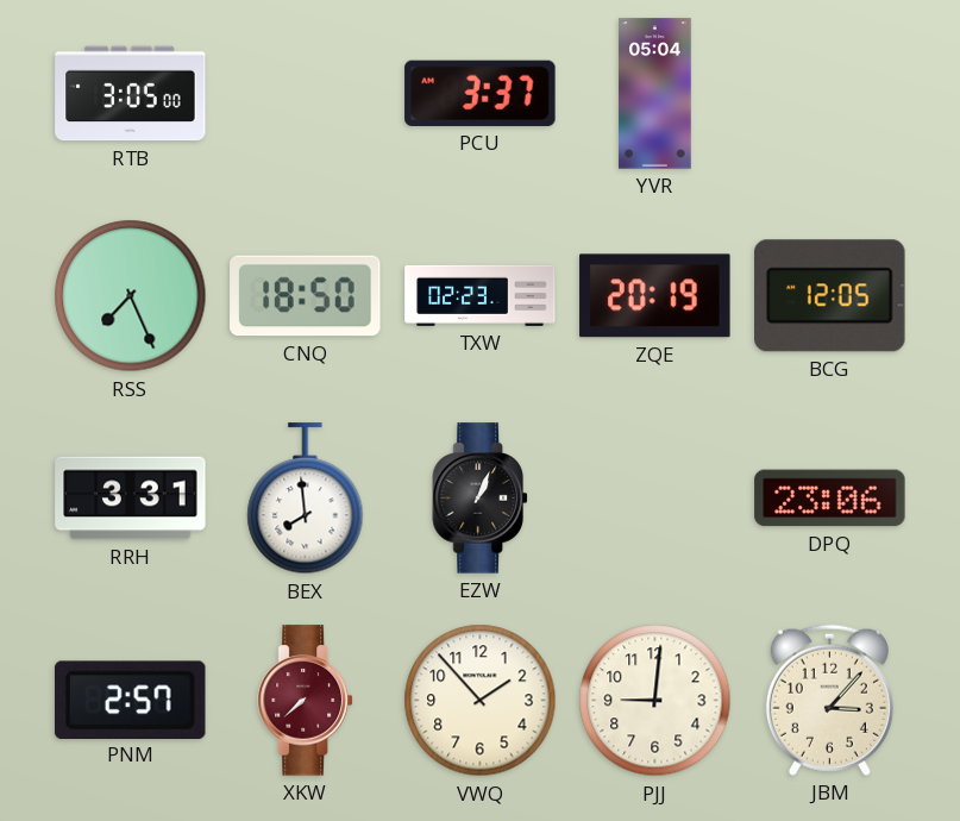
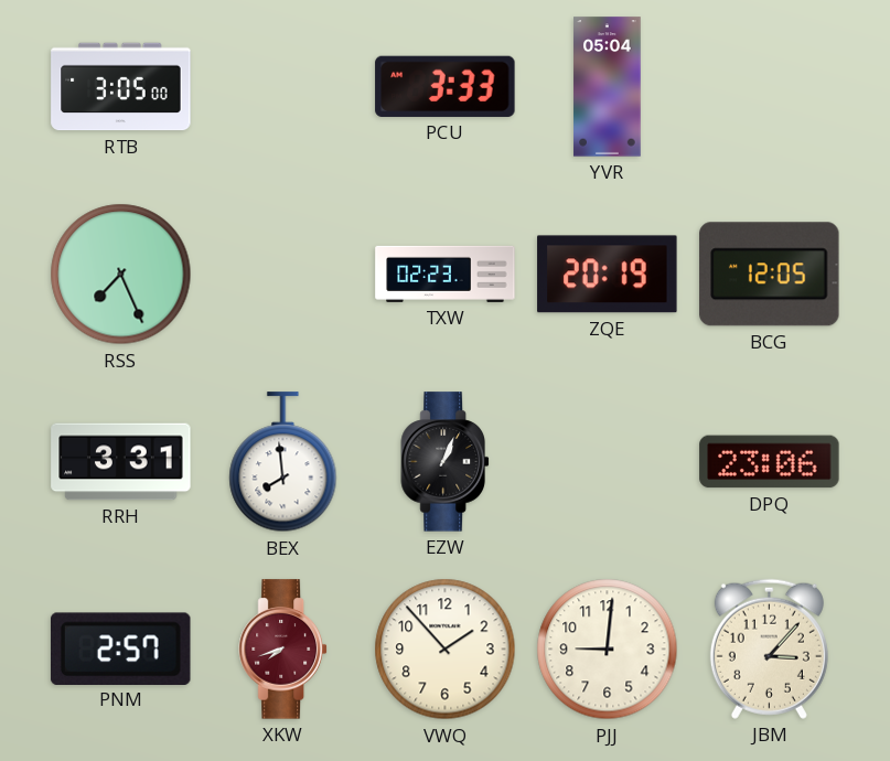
PCU: 3:37 -> 3:33
CNQ: 18:50 -> none
XKW: 7:38 -> 7:42
